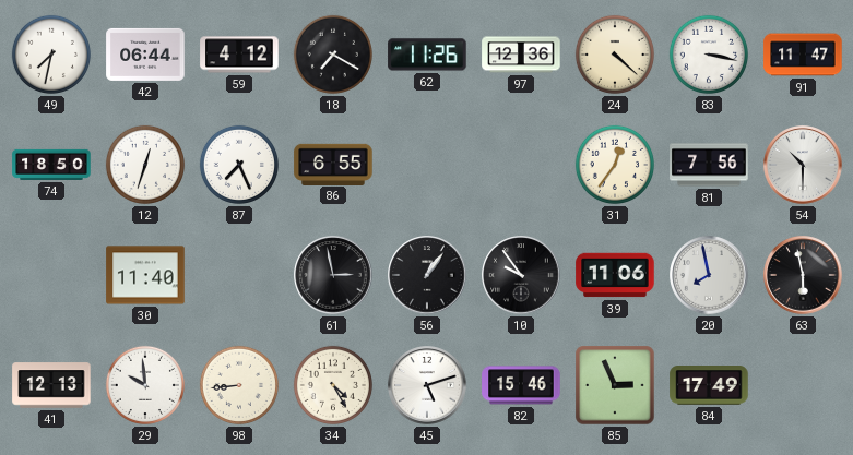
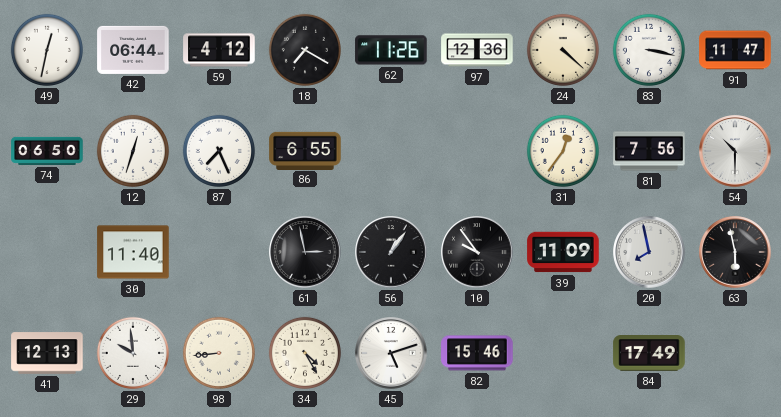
49: 7:32 -> 12:32
74: 18:50 -> 06:50
39: 11:06 -> 11:09
85: 2:56 -> none
